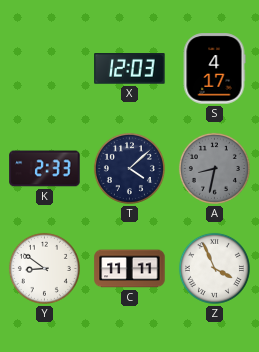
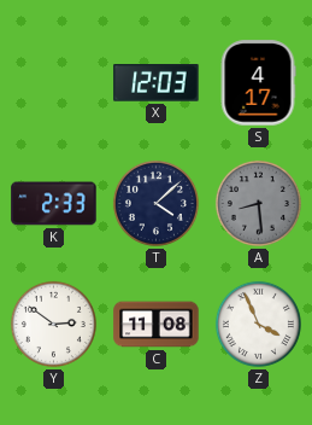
A: 8:32 -> 8:29
Y: 8:51 -> 2:51
C: 11:11 -> 11:08
